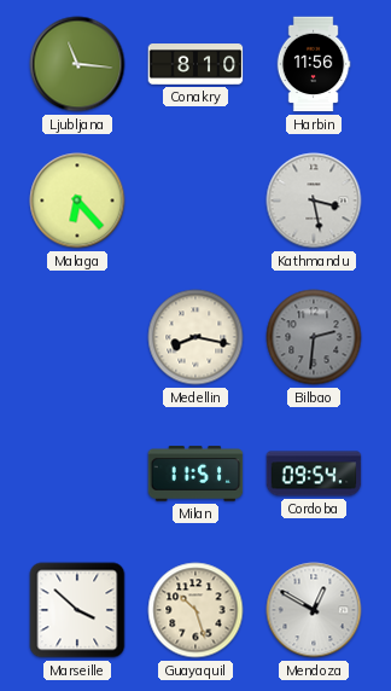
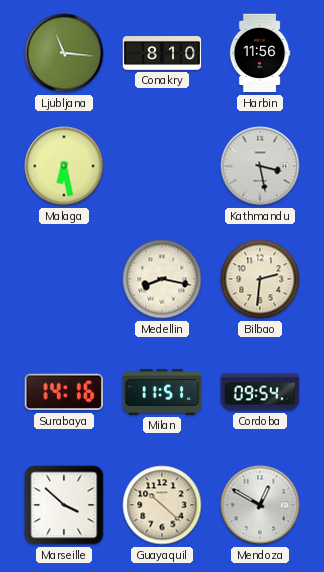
Malaga: 6:23 -> 6:28
Bilbao dial: grey -> cream
Surabaya: none -> 14:16
Guayaquil: 10:27 -> 10:22
